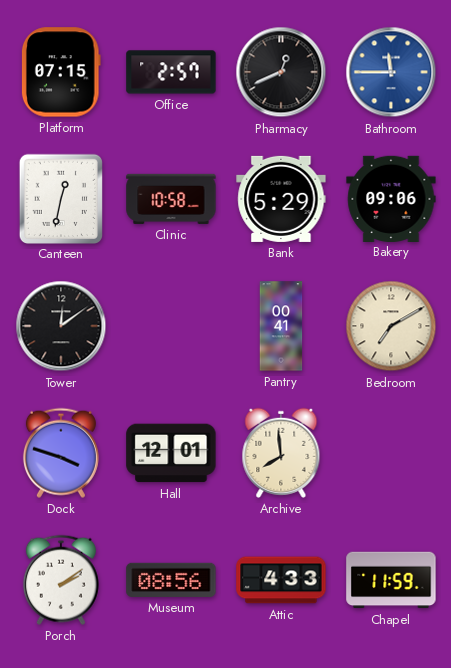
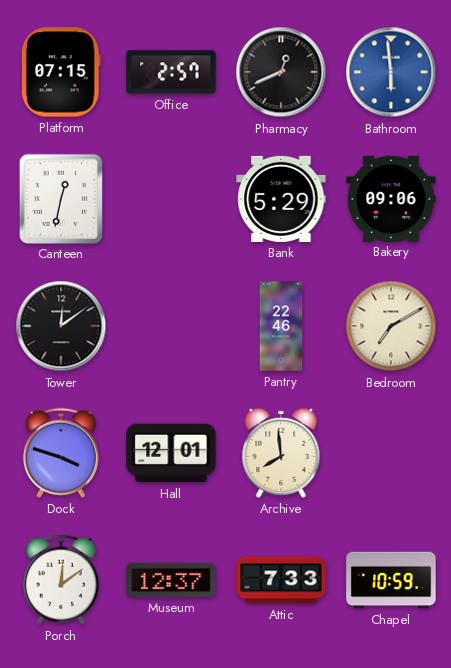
Bathroom: 11:45 -> 5:59
Clinic: 10:58 -> none
Pantry: 00:41 -> 22:46
Porch: 2:09 -> 12:09
Museum: 08:56 -> 12:37
Attic: 4:33 -> 7:33
Chapel: 11:59 -> 10:59
